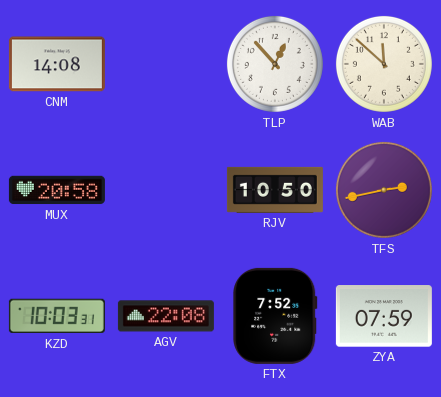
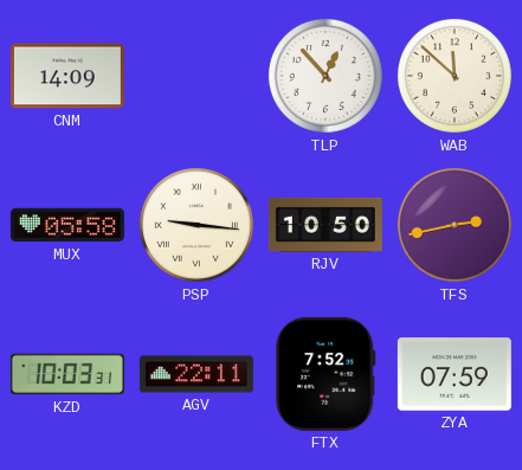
CNM: 14:08 -> 14:09
MUX: 20:58 -> 05:58
PSP: none -> 9:16
AGV: 22:08 -> 22:11
